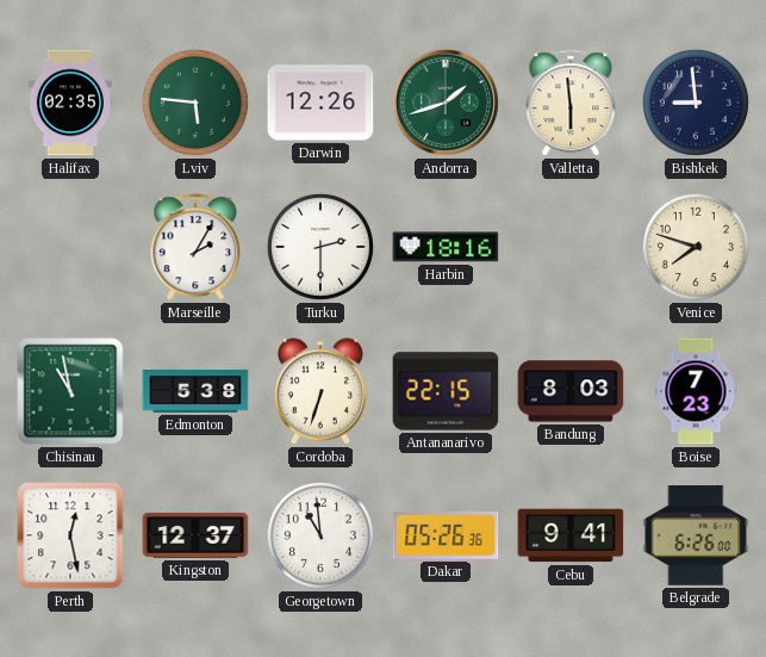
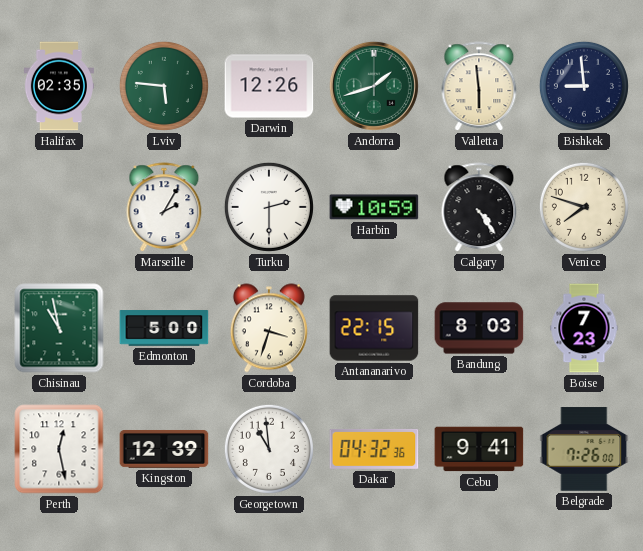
Harbin: 18:16 -> 10:59
Calgary: none -> 4:24
Edmonton: 5:38 -> 5:00
Cordoba: 6:33 -> 3:33
Kingston: 12:37 -> 12:39
Dakar: 05:26 -> 04:32
Belgrade: 6:26 -> 7:26
